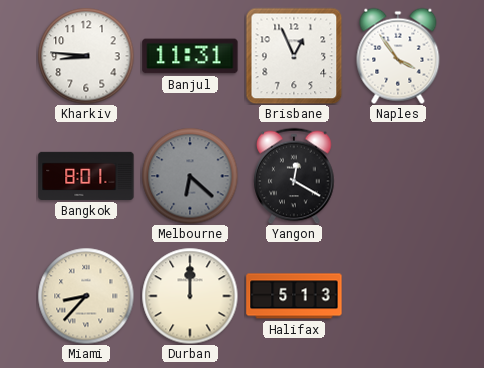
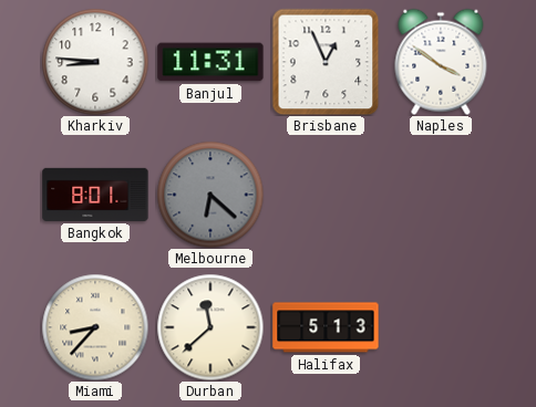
Naples: 3:54 -> 3:51
Yangon: 12:20 -> none
Durban: 12:00 -> 11:38
